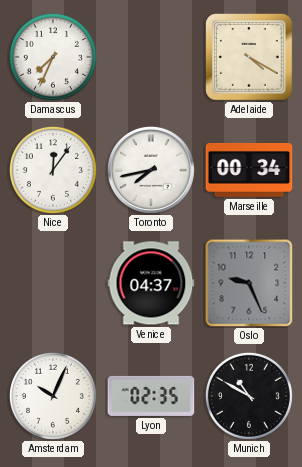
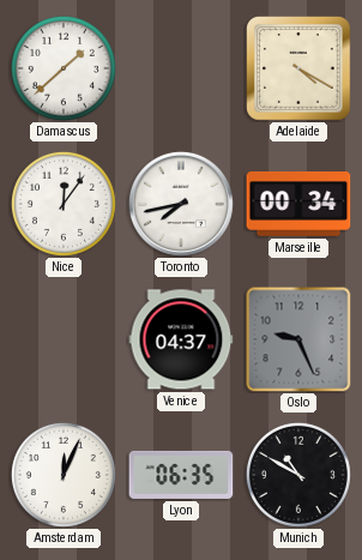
Damascus: 7:34 -> 1:38
Amsterdam: 10:04 -> 12:04
Lyon: 02:35 -> 06:35
